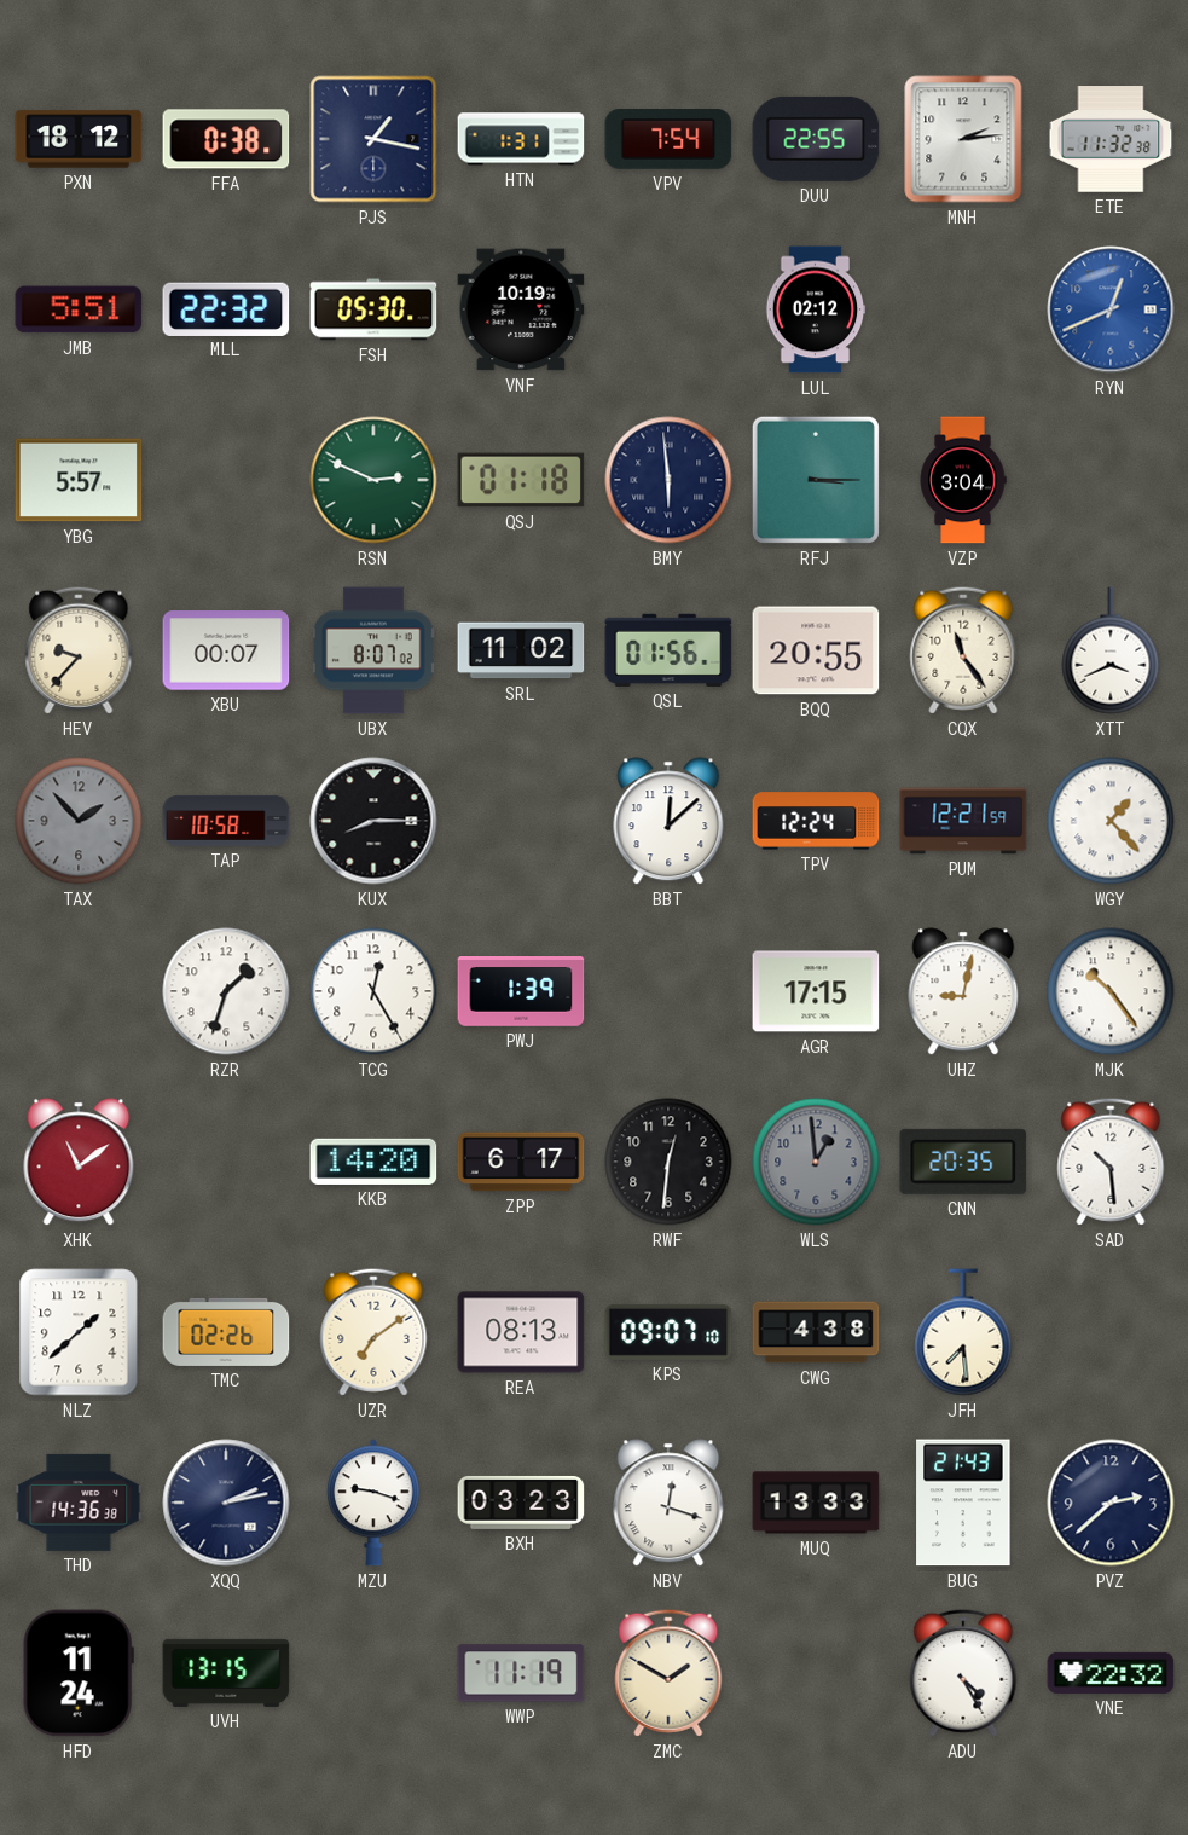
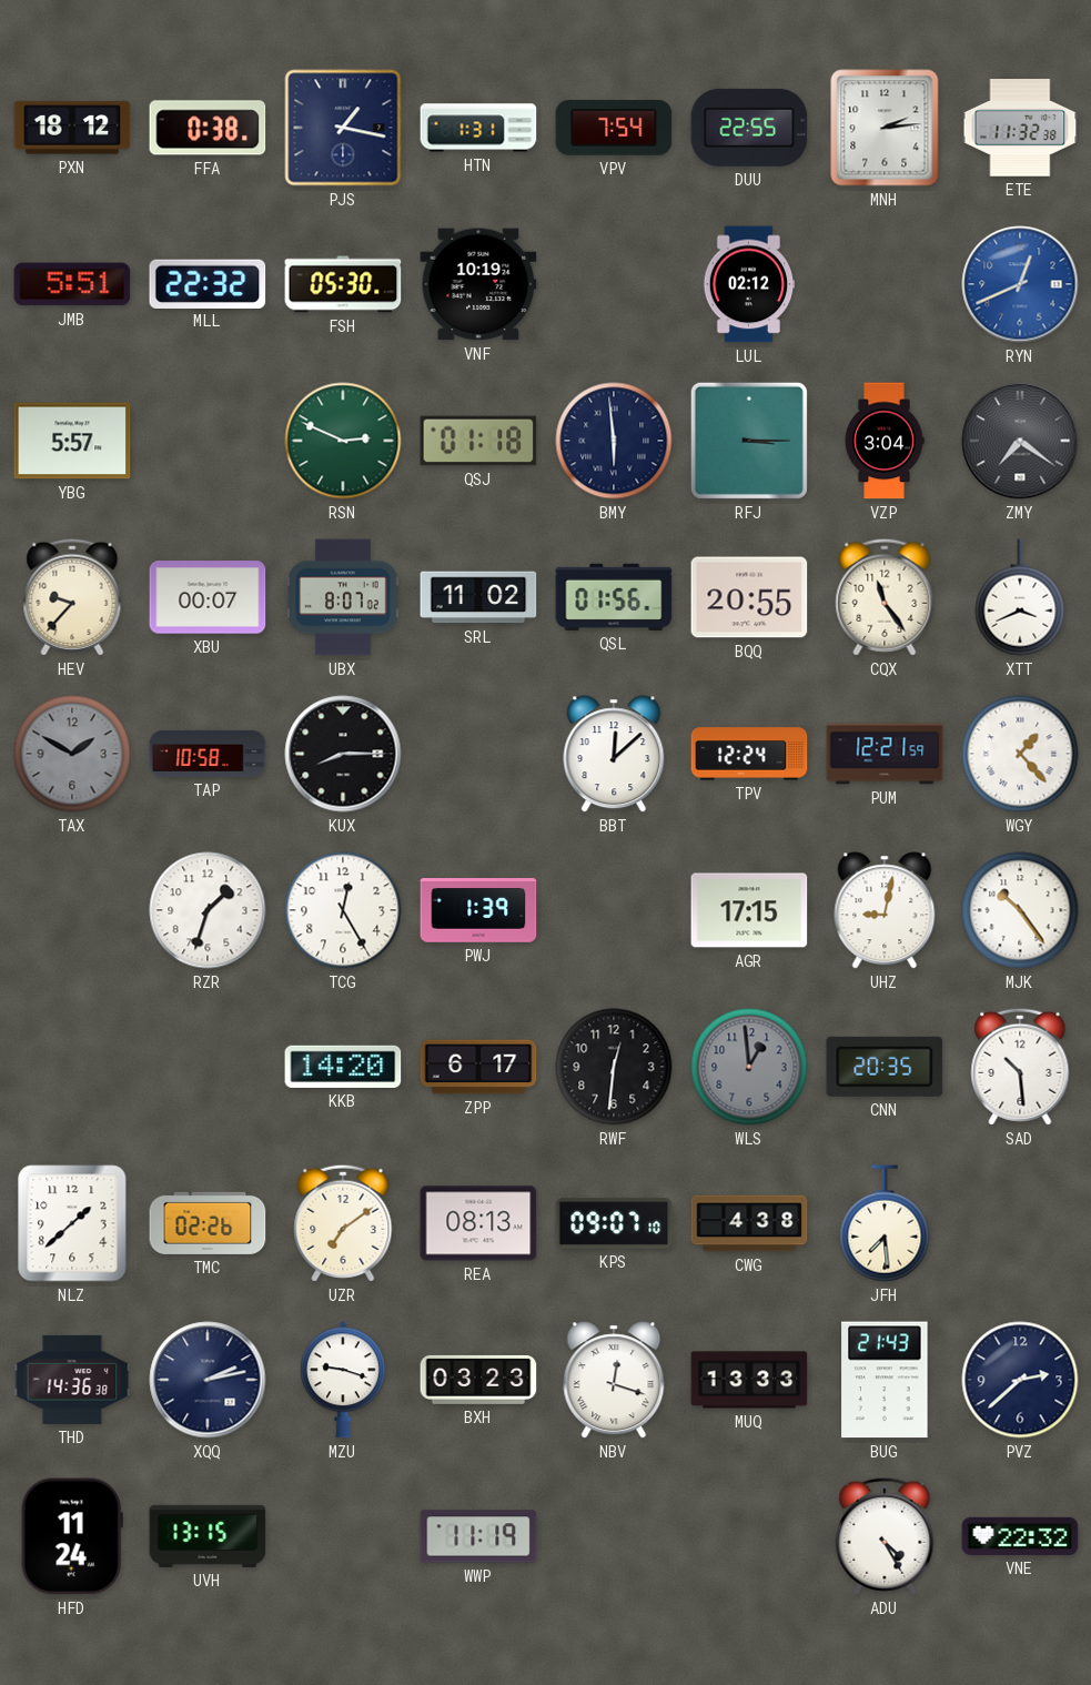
ZMY: none -> 7:21
TAX: 1:53 -> 1:50
XHK: 11:09 -> none
ZMC: 1:50 -> none
